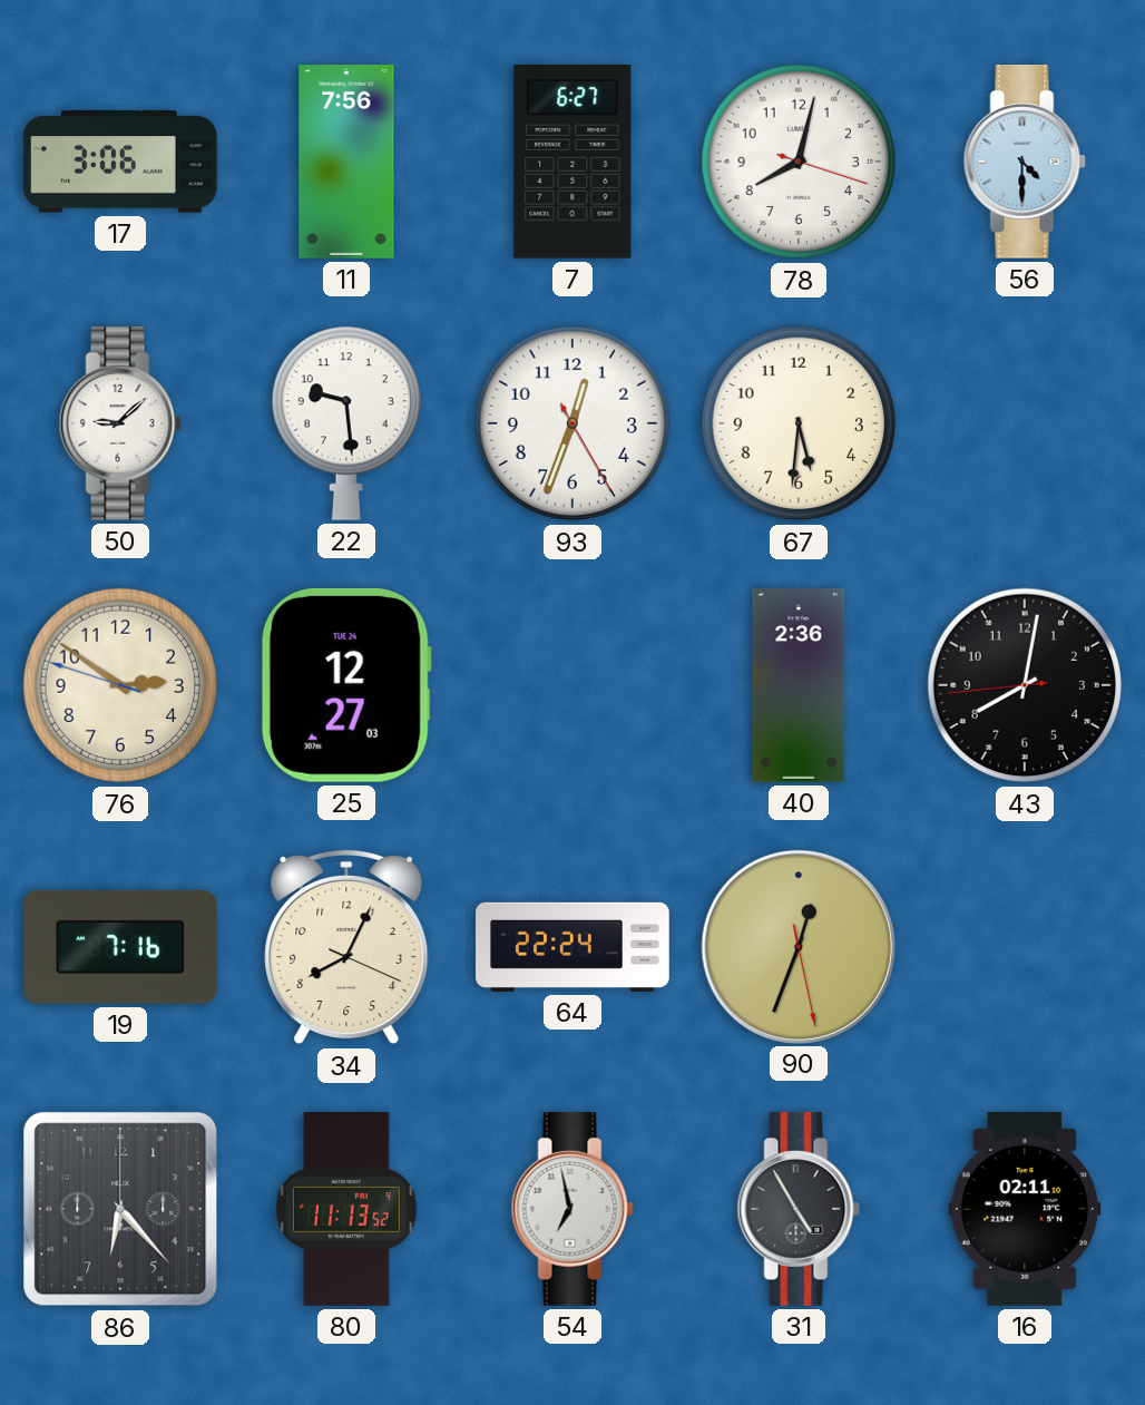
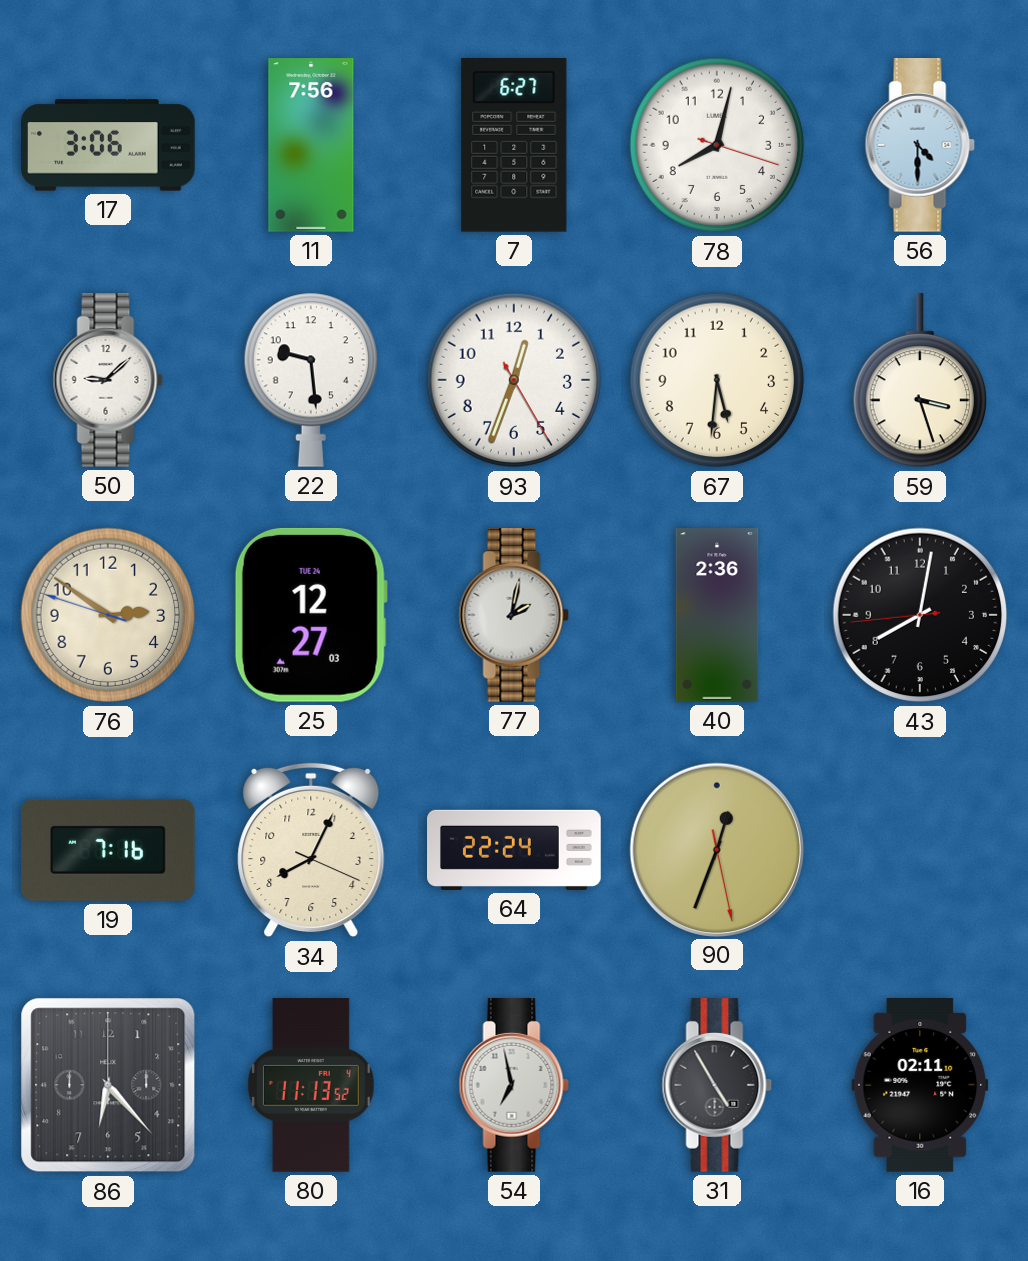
59: none -> 3:27
77: none -> 2:02
